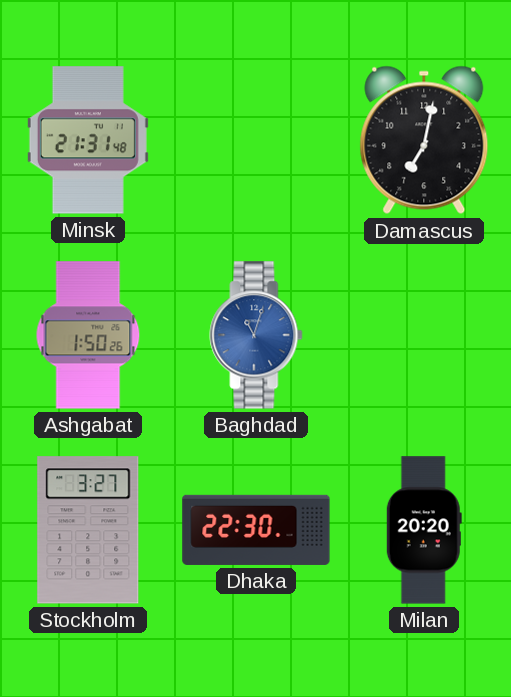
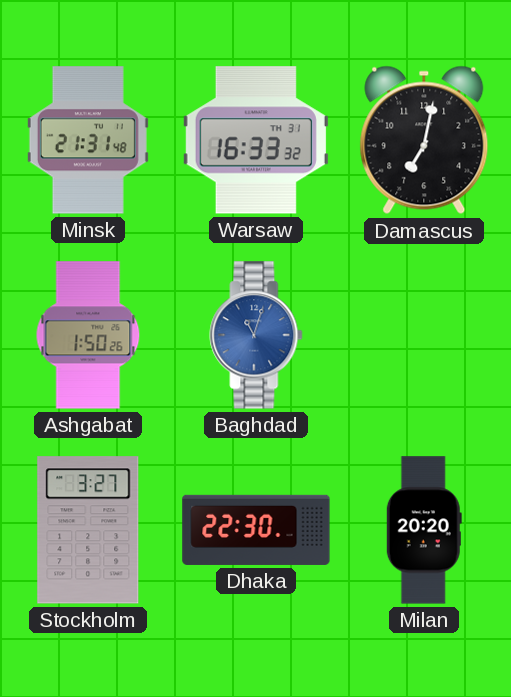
Warsaw: none -> 16:33
